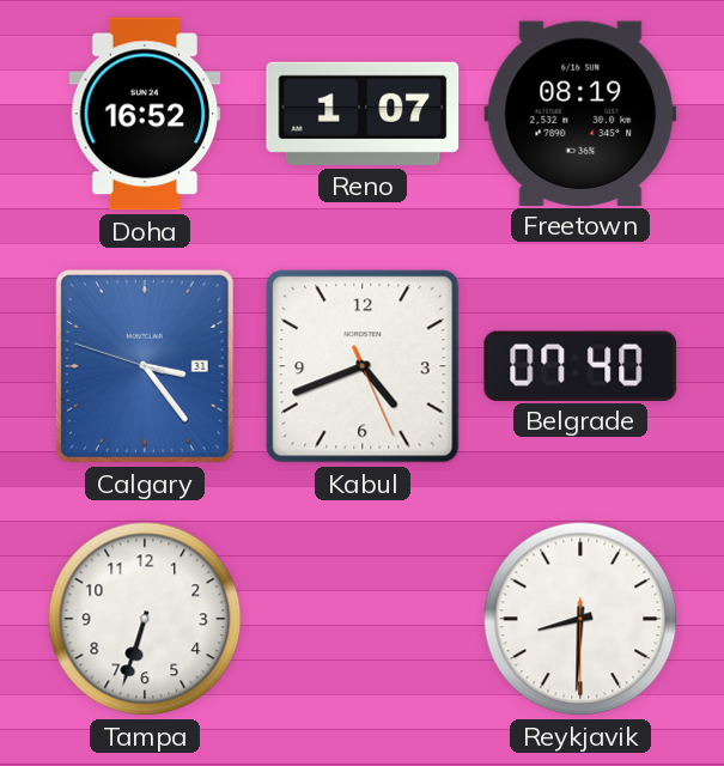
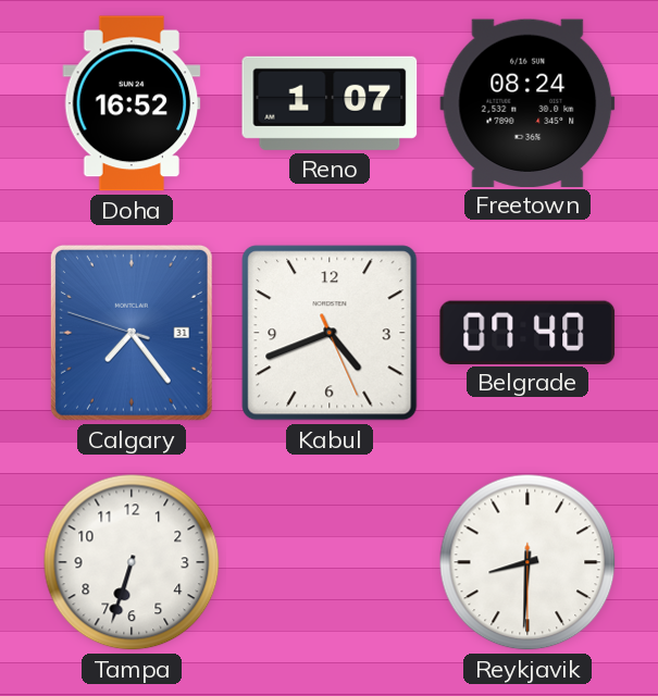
Freetown: 08:19 -> 08:24
Calgary: 3:23 -> 7:23
